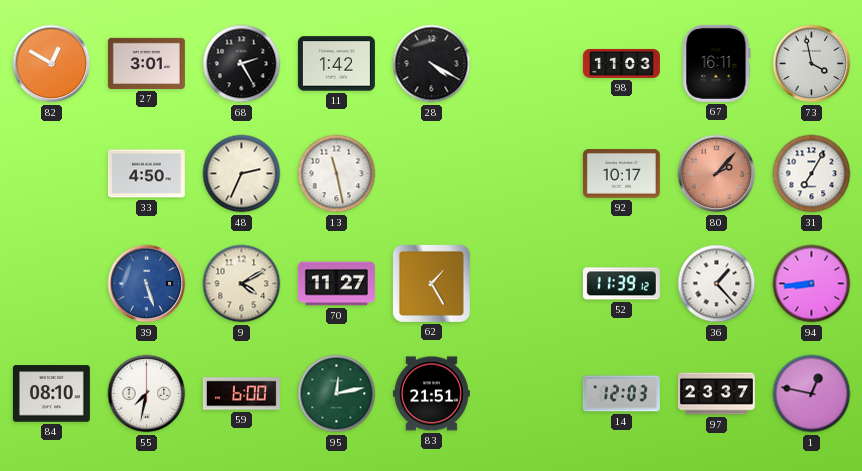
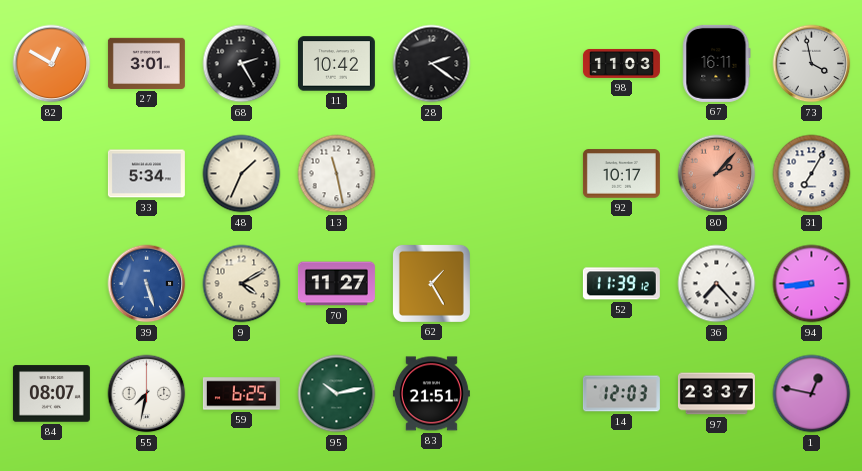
11: 1:42 -> 10:42
28: 4:20 -> 2:21
33: 4:50 -> 5:34
48: 2:34 -> 1:34
36: 1:23 -> 7:23
84: 08:10 -> 08:07
59: 6:00 -> 6:25
95: 12:13 -> 10:13
